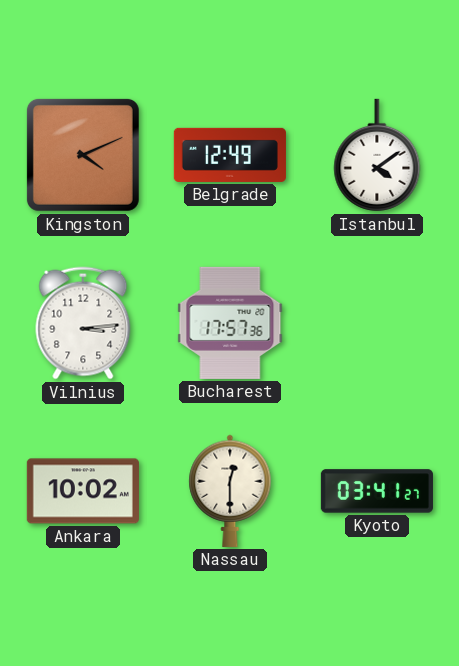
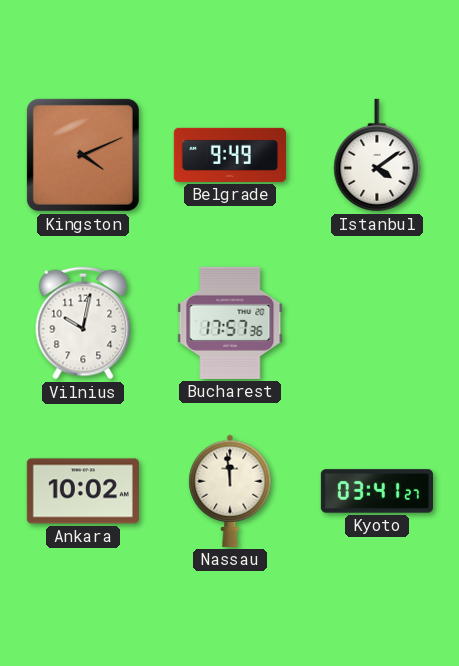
Belgrade: 12:49 -> 9:49
Vilnius: 3:14 -> 10:02
Nassau: 12:30 -> 11:59
